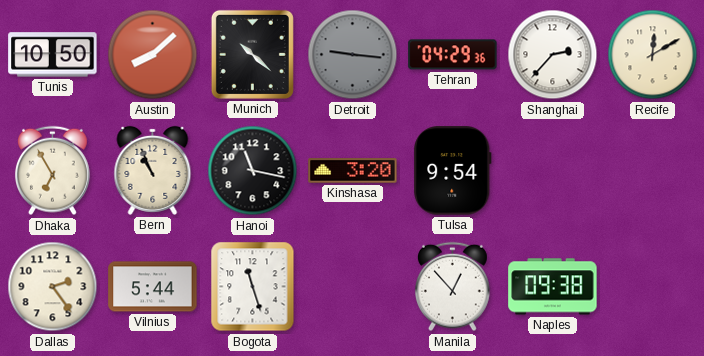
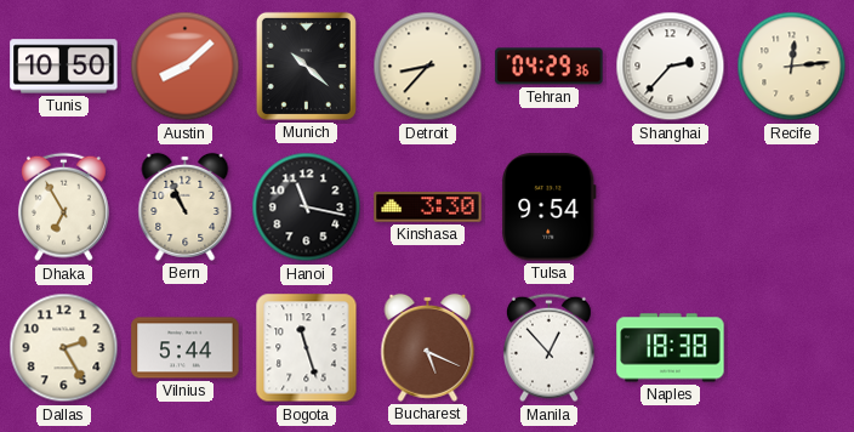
Detroit: 9:16 -> 8:37
Detroit dial: grey -> cream
Recife: 12:10 -> 12:14
Kinshasa: 3:20 -> 3:30
Dallas: 2:24 -> 2:25
Bucharest: none -> 5:19
Naples: 09:38 -> 18:38
